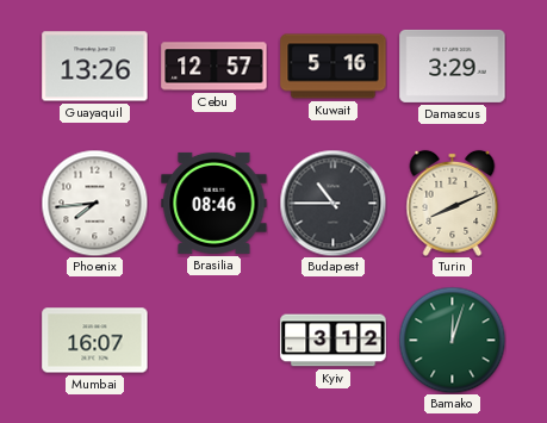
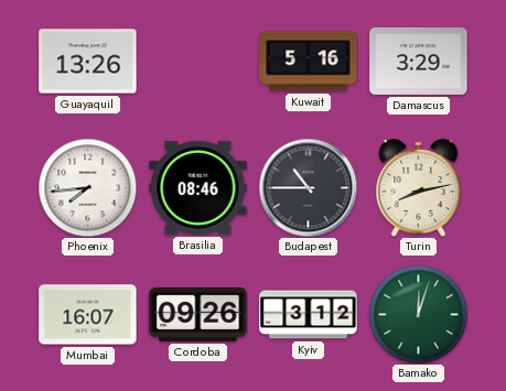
Cebu: 12:57 -> none
Turin: 8:11 -> 8:13
Cordoba: none -> 09:26
